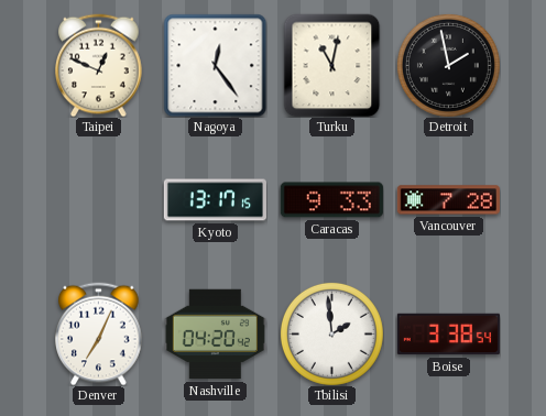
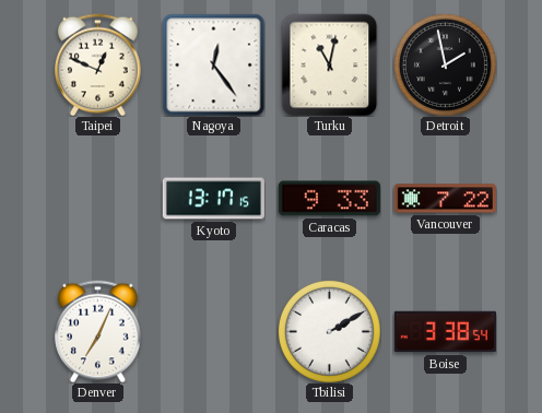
Vancouver: 7:28 -> 7:22
Nashville: 04:20 -> none
Tbilisi: 1:59 -> 2:10
